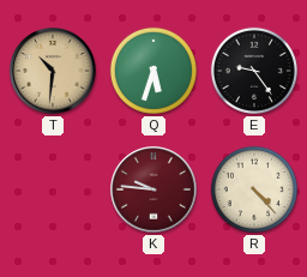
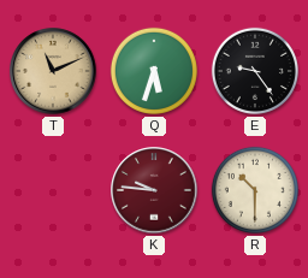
T: 10:31 -> 11:11
R: 4:23 -> 10:30
